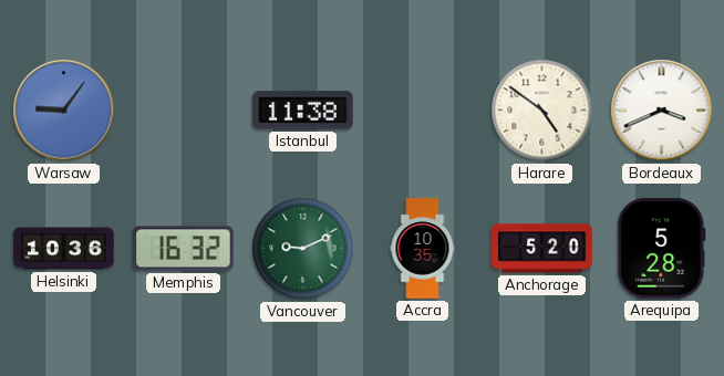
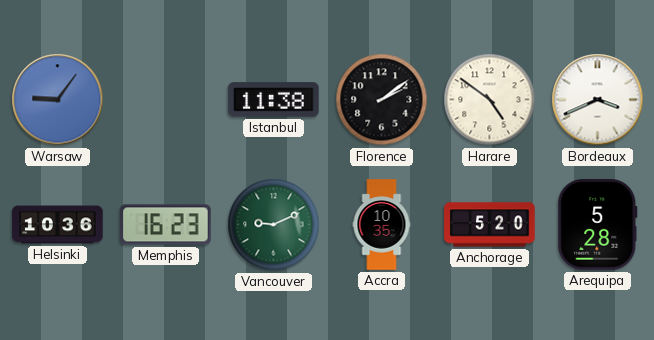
Florence: none -> 2:09
Memphis: 16:32 -> 16:23
